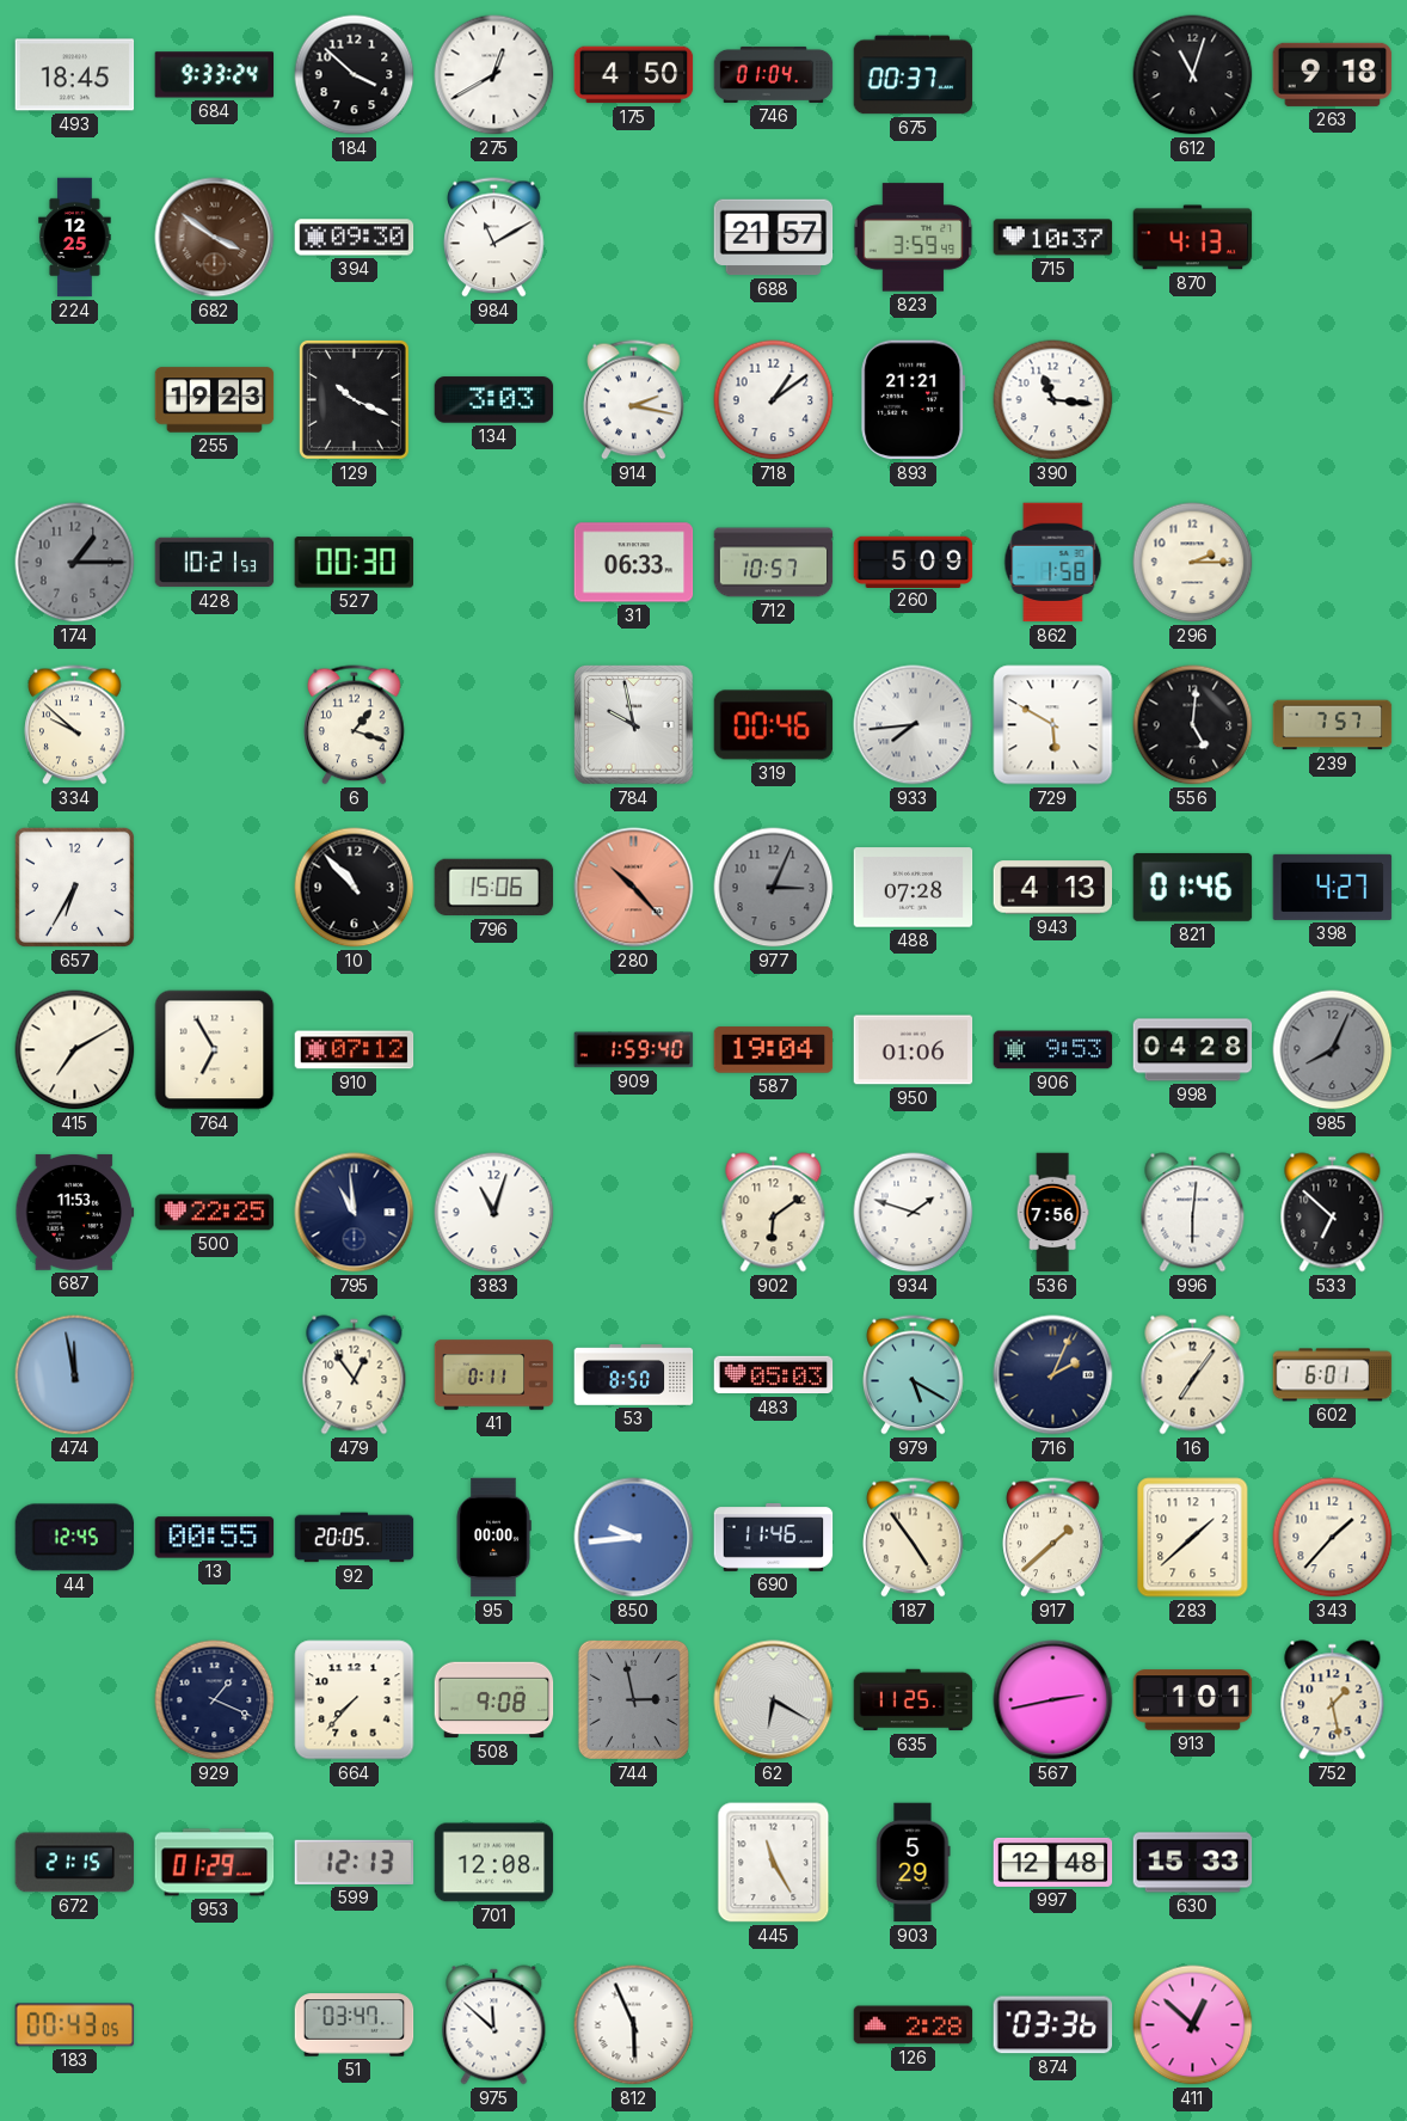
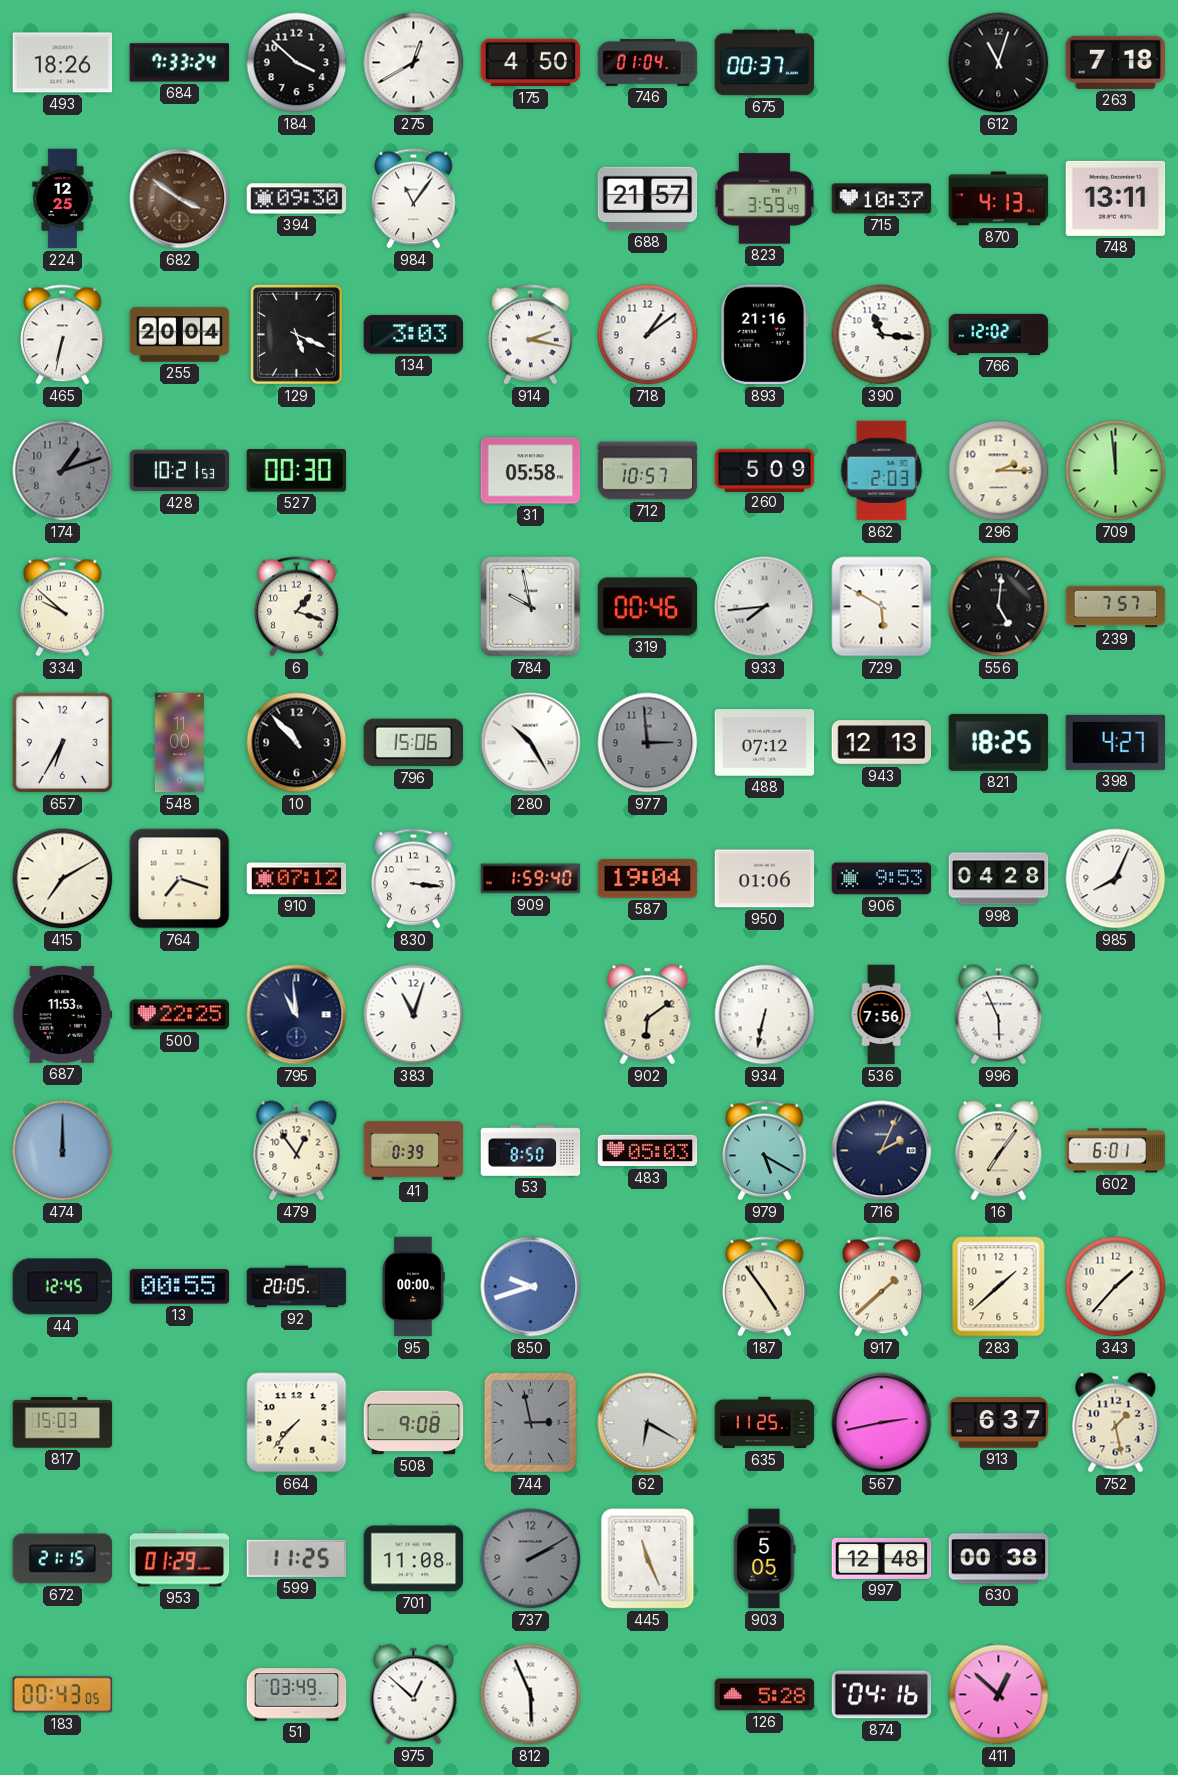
493: 18:45 -> 18:26
684: 9:33 -> 7:33
263: 9:18 -> 7:18
984: 11:10 -> 11:06
748: none -> 13:11
465: none -> 6:32
255: 19:23 -> 20:04
129: 10:19 -> 5:19
893: 21:21 -> 21:16
766: none -> 12:02
174: 1:15 -> 1:12
31: 06:33 -> 05:58
862: 1:58 -> 2:03
709: none -> 11:59
548: none -> 11:00
280: 10:23 -> 10:25
280 dial: salmon -> white
977: 3:04 -> 2:59
488: 07:28 -> 07:12
943: 4:13 -> 12:13
821: 01:46 -> 18:25
764: 6:55 -> 7:18
830: none -> 3:16
985 dial: grey -> white
934: 1:48 -> 6:32
996: 6:01 -> 5:56
533: 6:52 -> none
474: 11:58 -> 12:00
41: 0:11 -> 0:39
850: 9:44 -> 9:42
690: 11:46 -> none
817: none -> 15:03
929: 1:19 -> none
913: 1:01 -> 6:37
599: 12:13 -> 11:25
701: 12:08 -> 11:08
737: none -> 2:10
445: 11:25 -> 11:26
903: 5:29 -> 5:05
630: 15:33 -> 00:38
51: 03:47 -> 03:49
975: 11:52 -> 12:52
126: 2:28 -> 5:28
874: 03:36 -> 04:16
